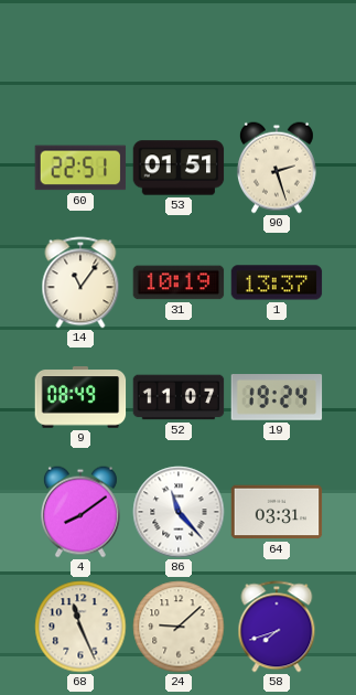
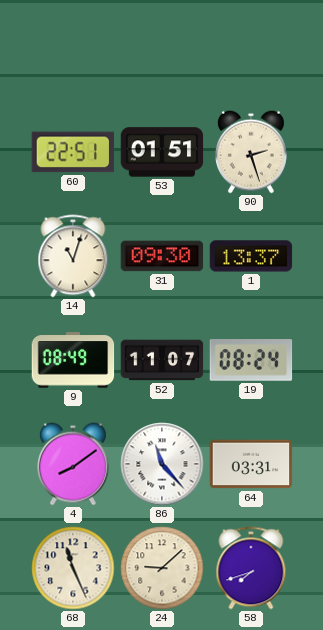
14: 11:06 -> 11:03
31: 10:19 -> 09:30
19: 19:24 -> 08:24
